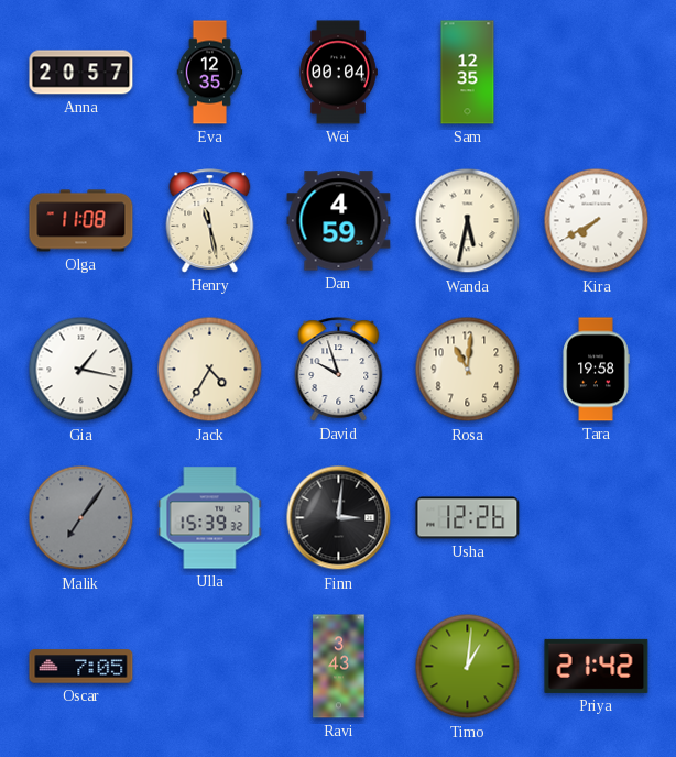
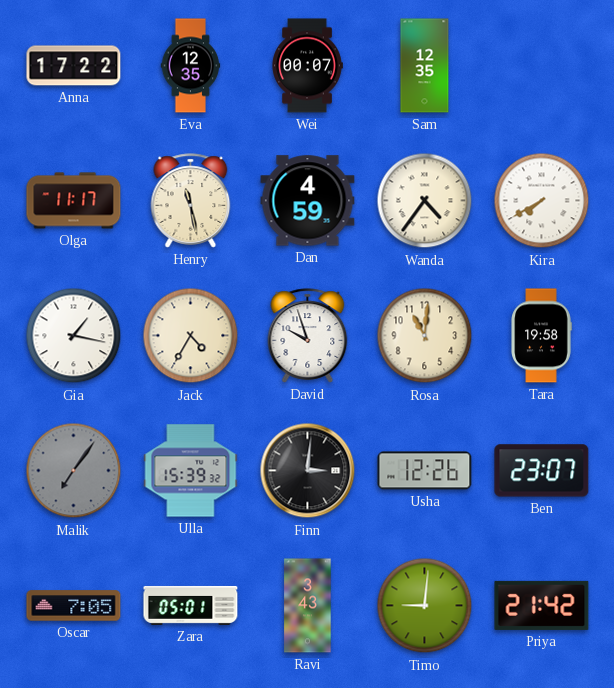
Anna: 20:57 -> 17:22
Wei: 00:04 -> 00:07
Olga: 11:08 -> 11:17
Wanda: 5:32 -> 4:36
Ben: none -> 23:07
Zara: none -> 05:01
Timo: 1:01 -> 9:01
